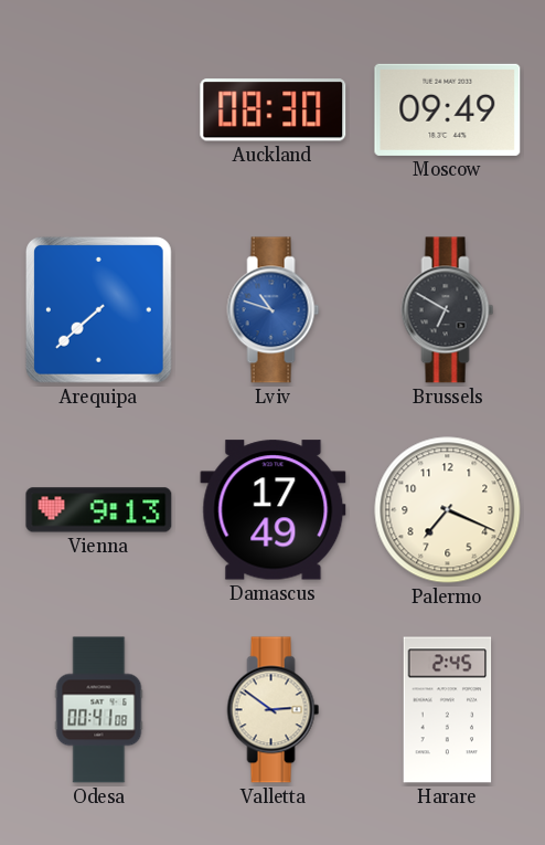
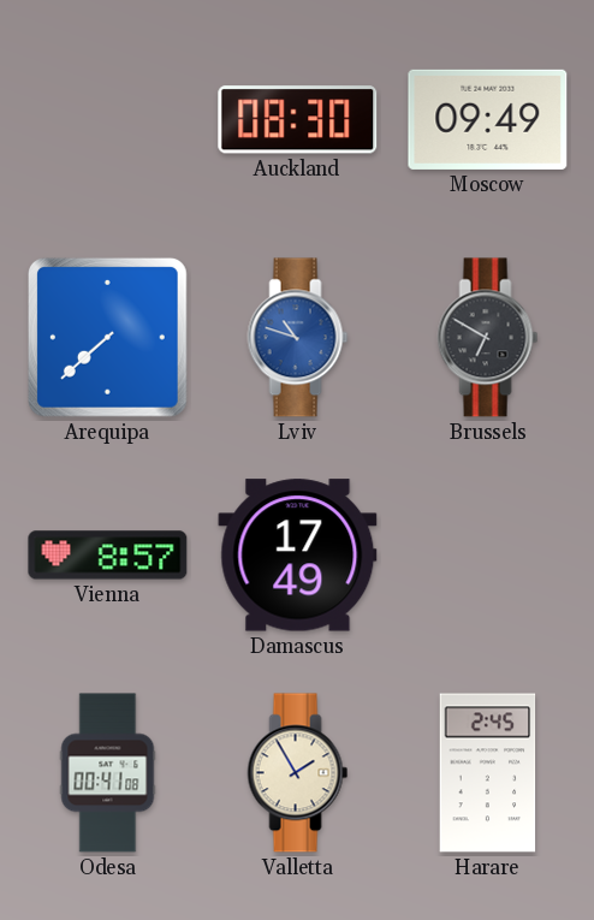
Vienna: 9:13 -> 8:57
Palermo: 7:19 -> none
Valletta: 2:51 -> 1:55
